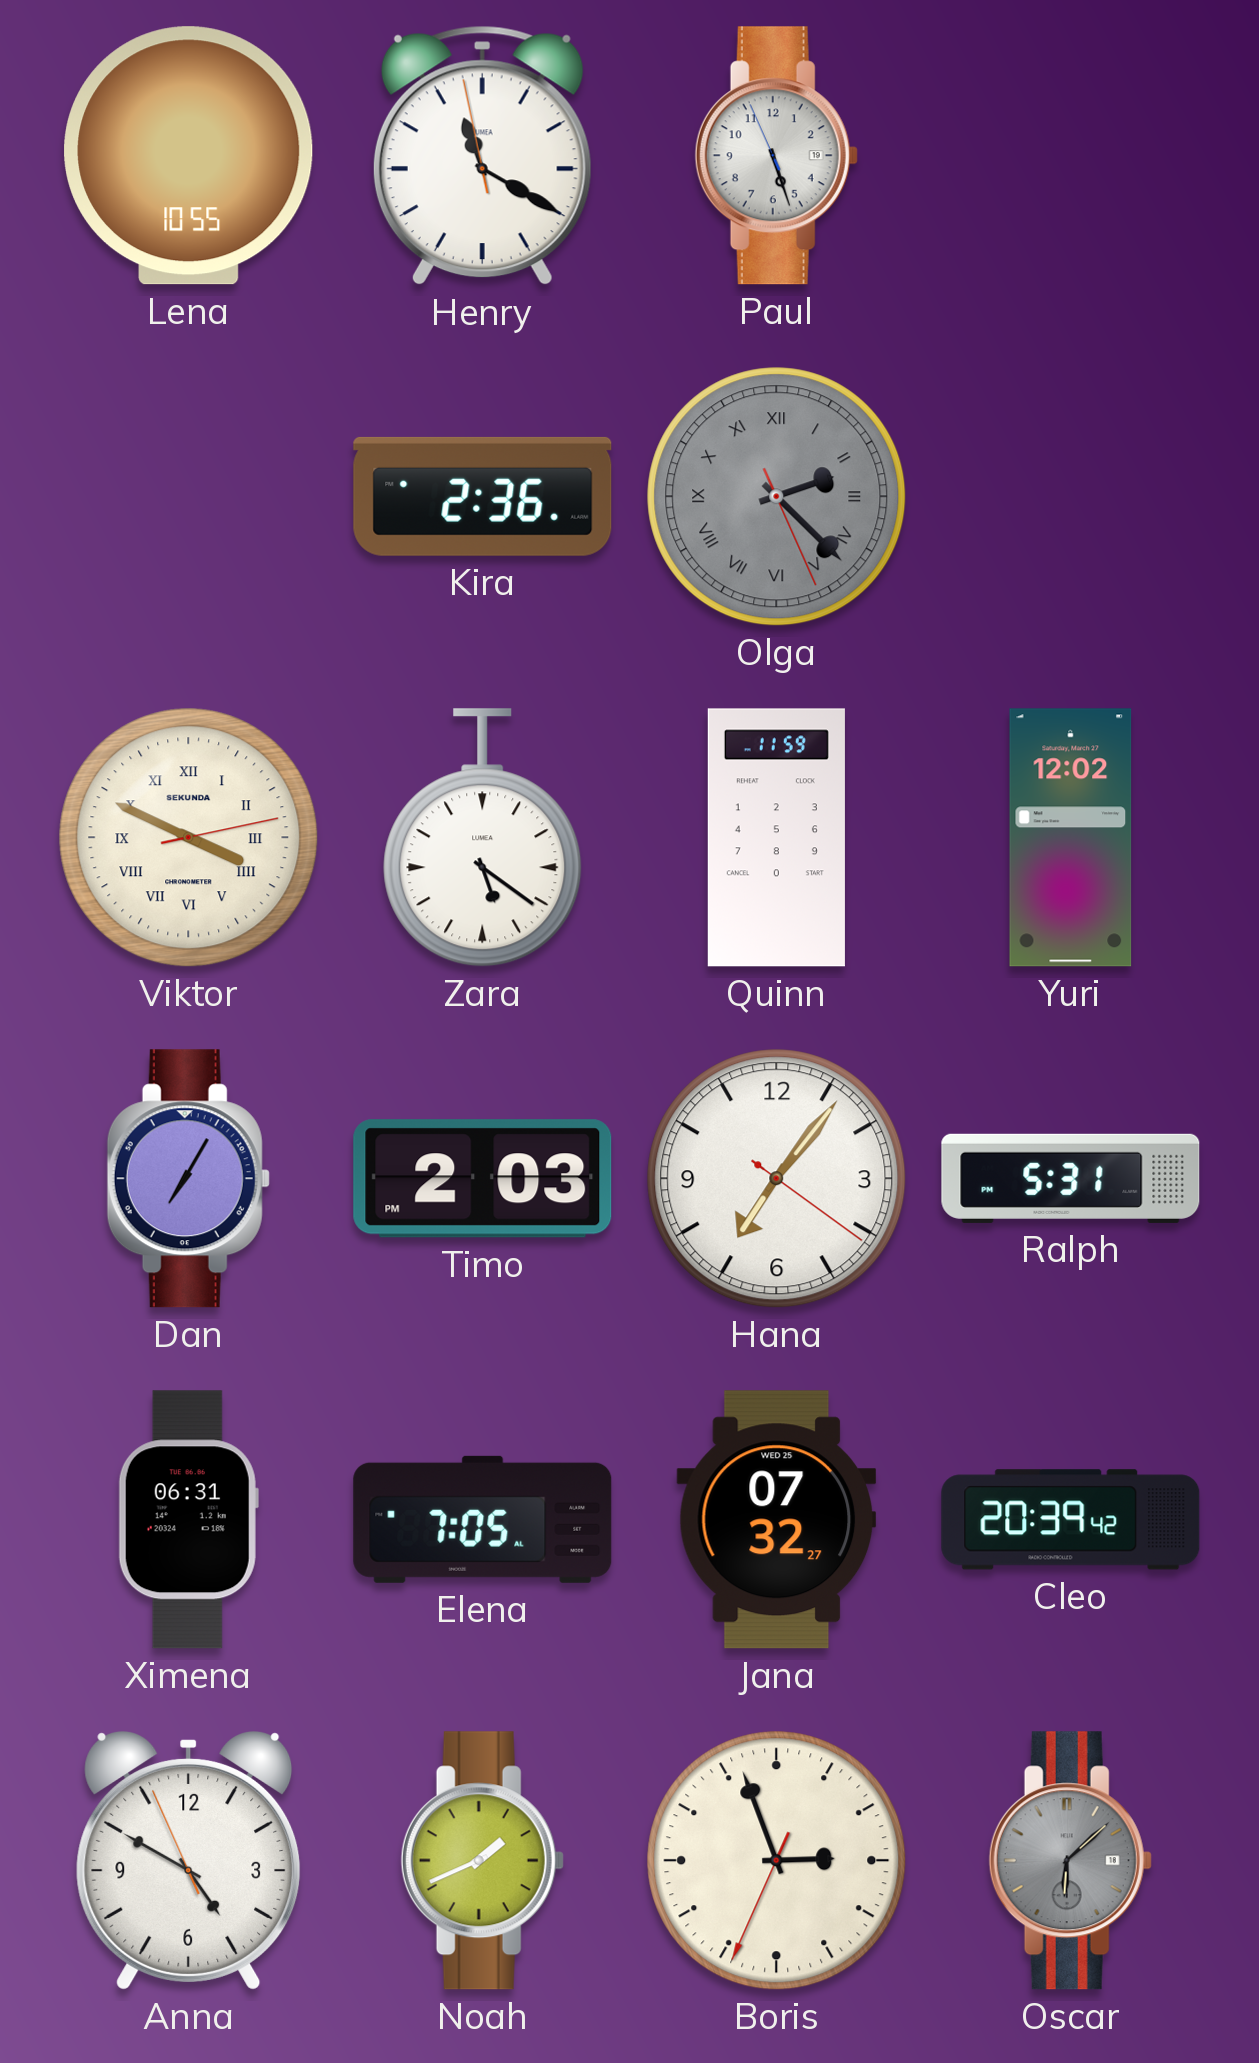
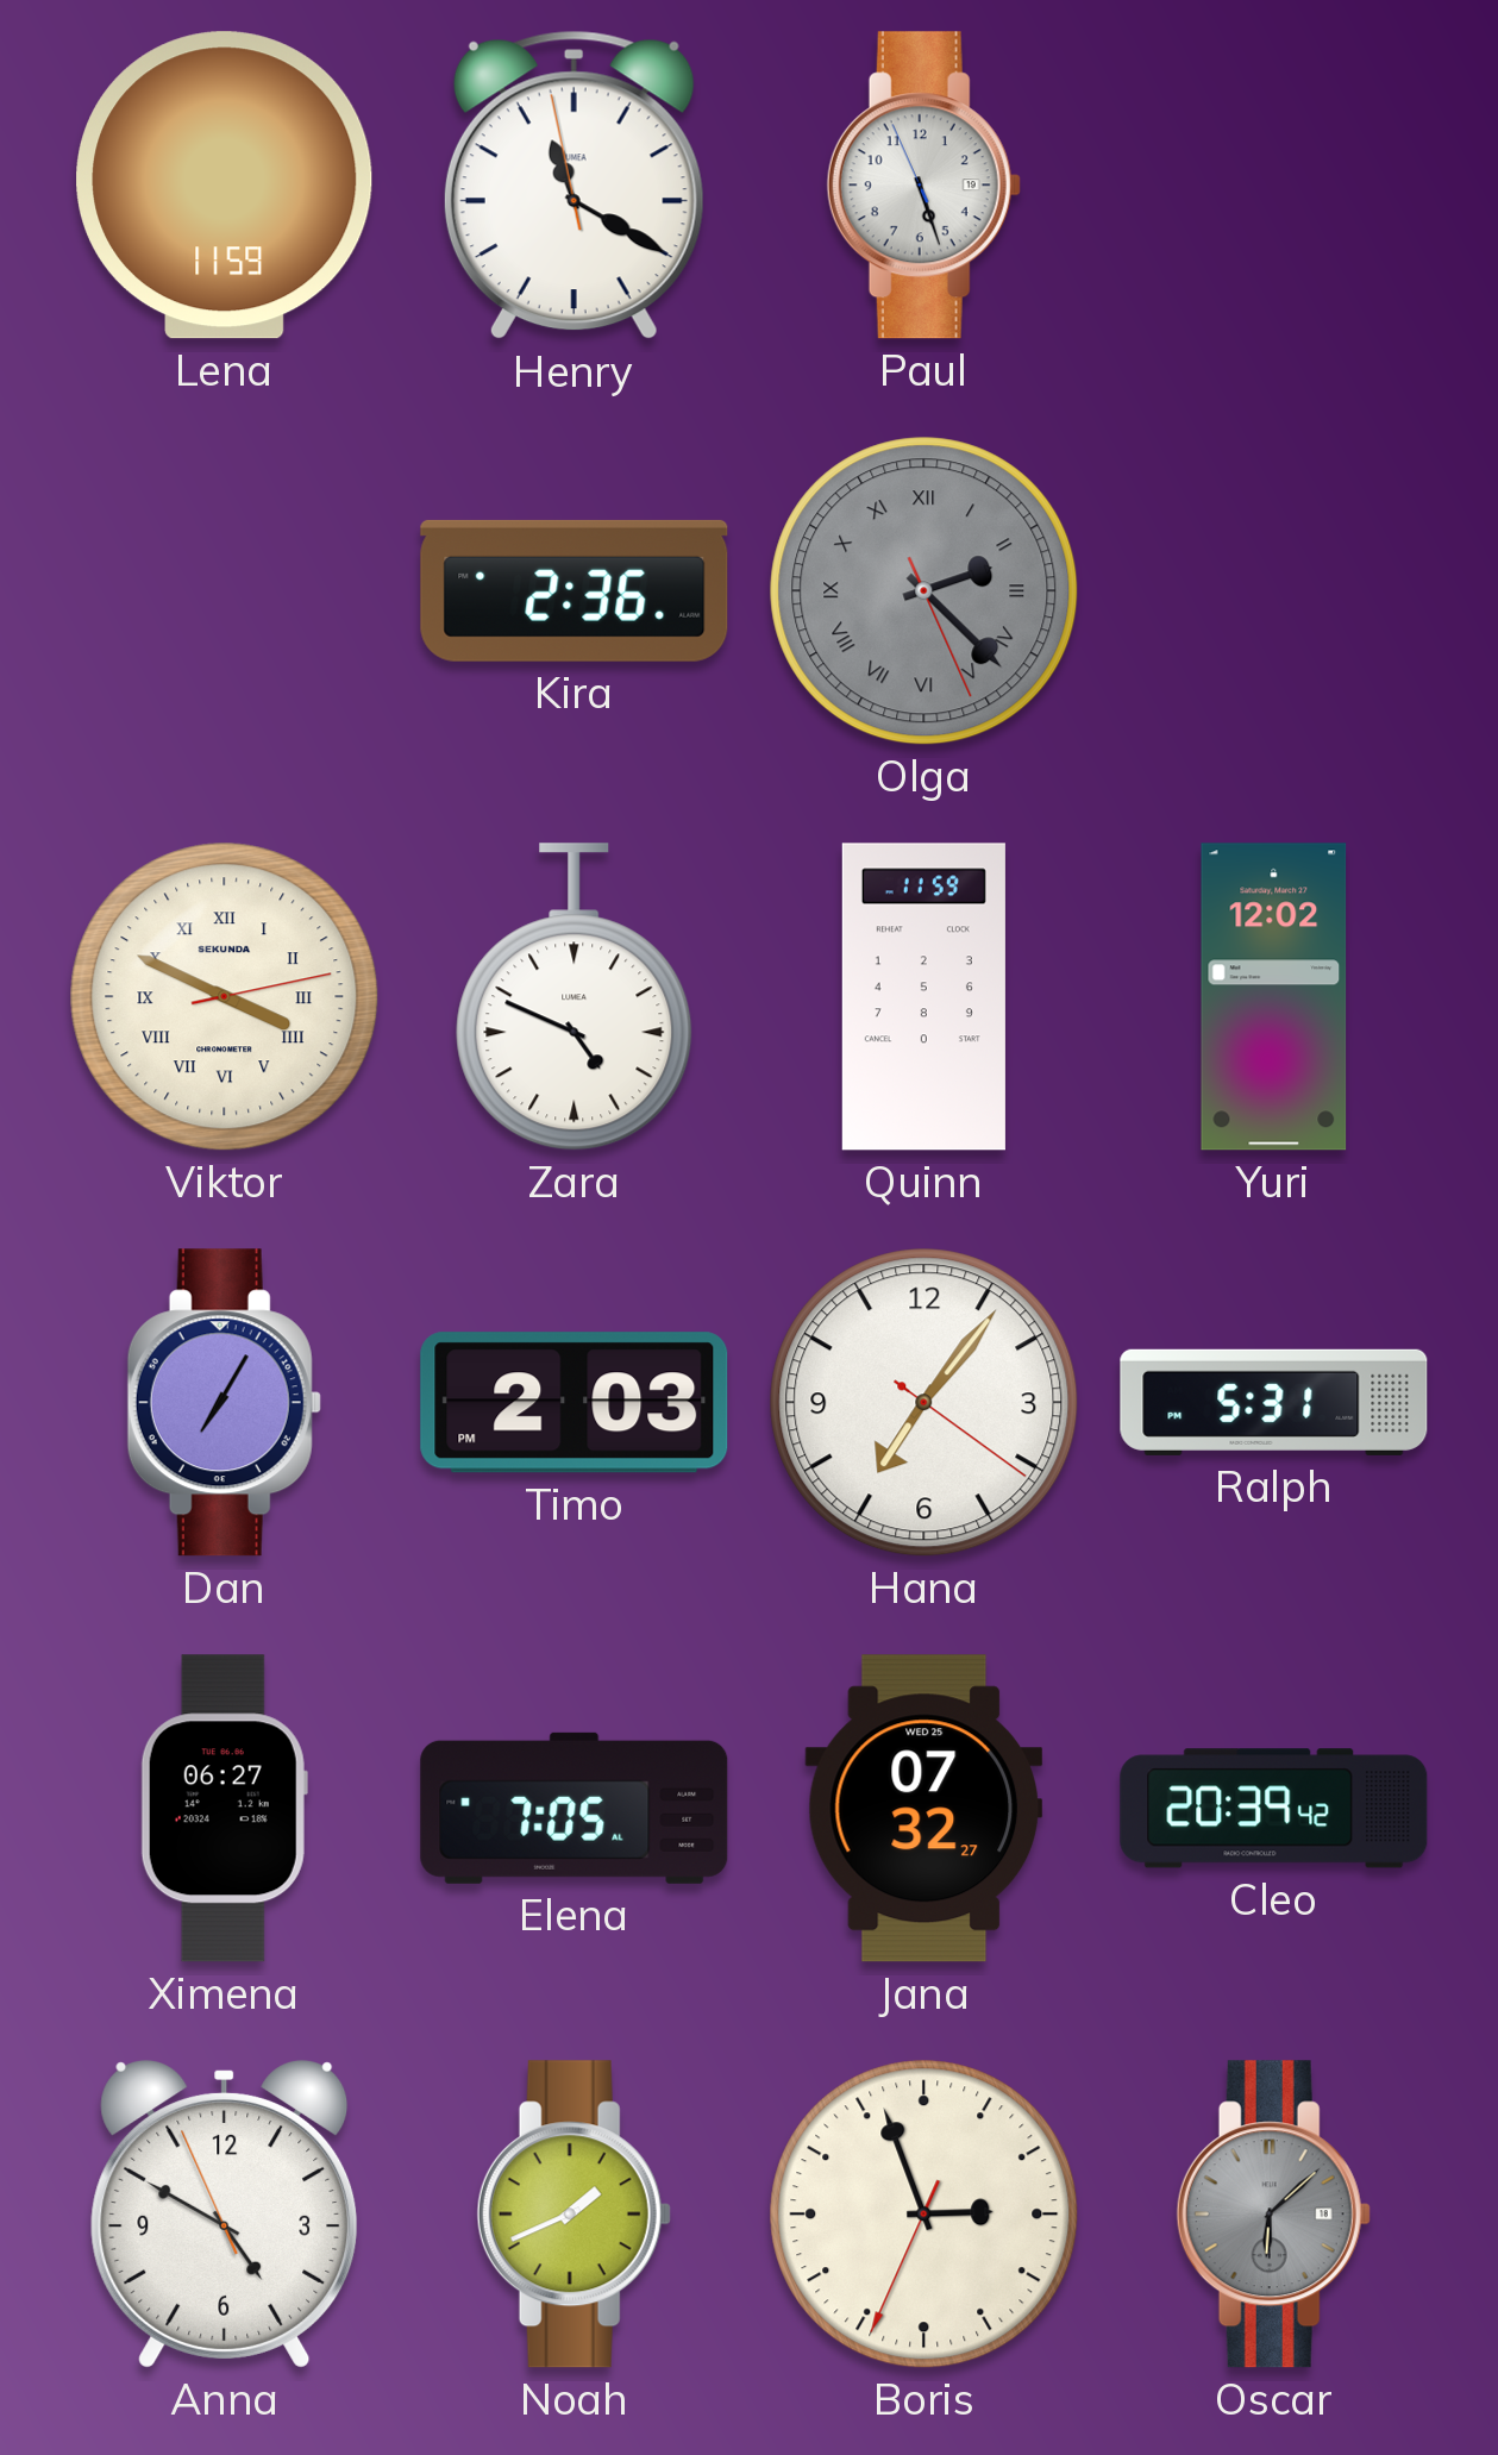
Lena: 10:55 -> 11:59
Zara: 5:21 -> 4:49
Ximena: 06:31 -> 06:27
